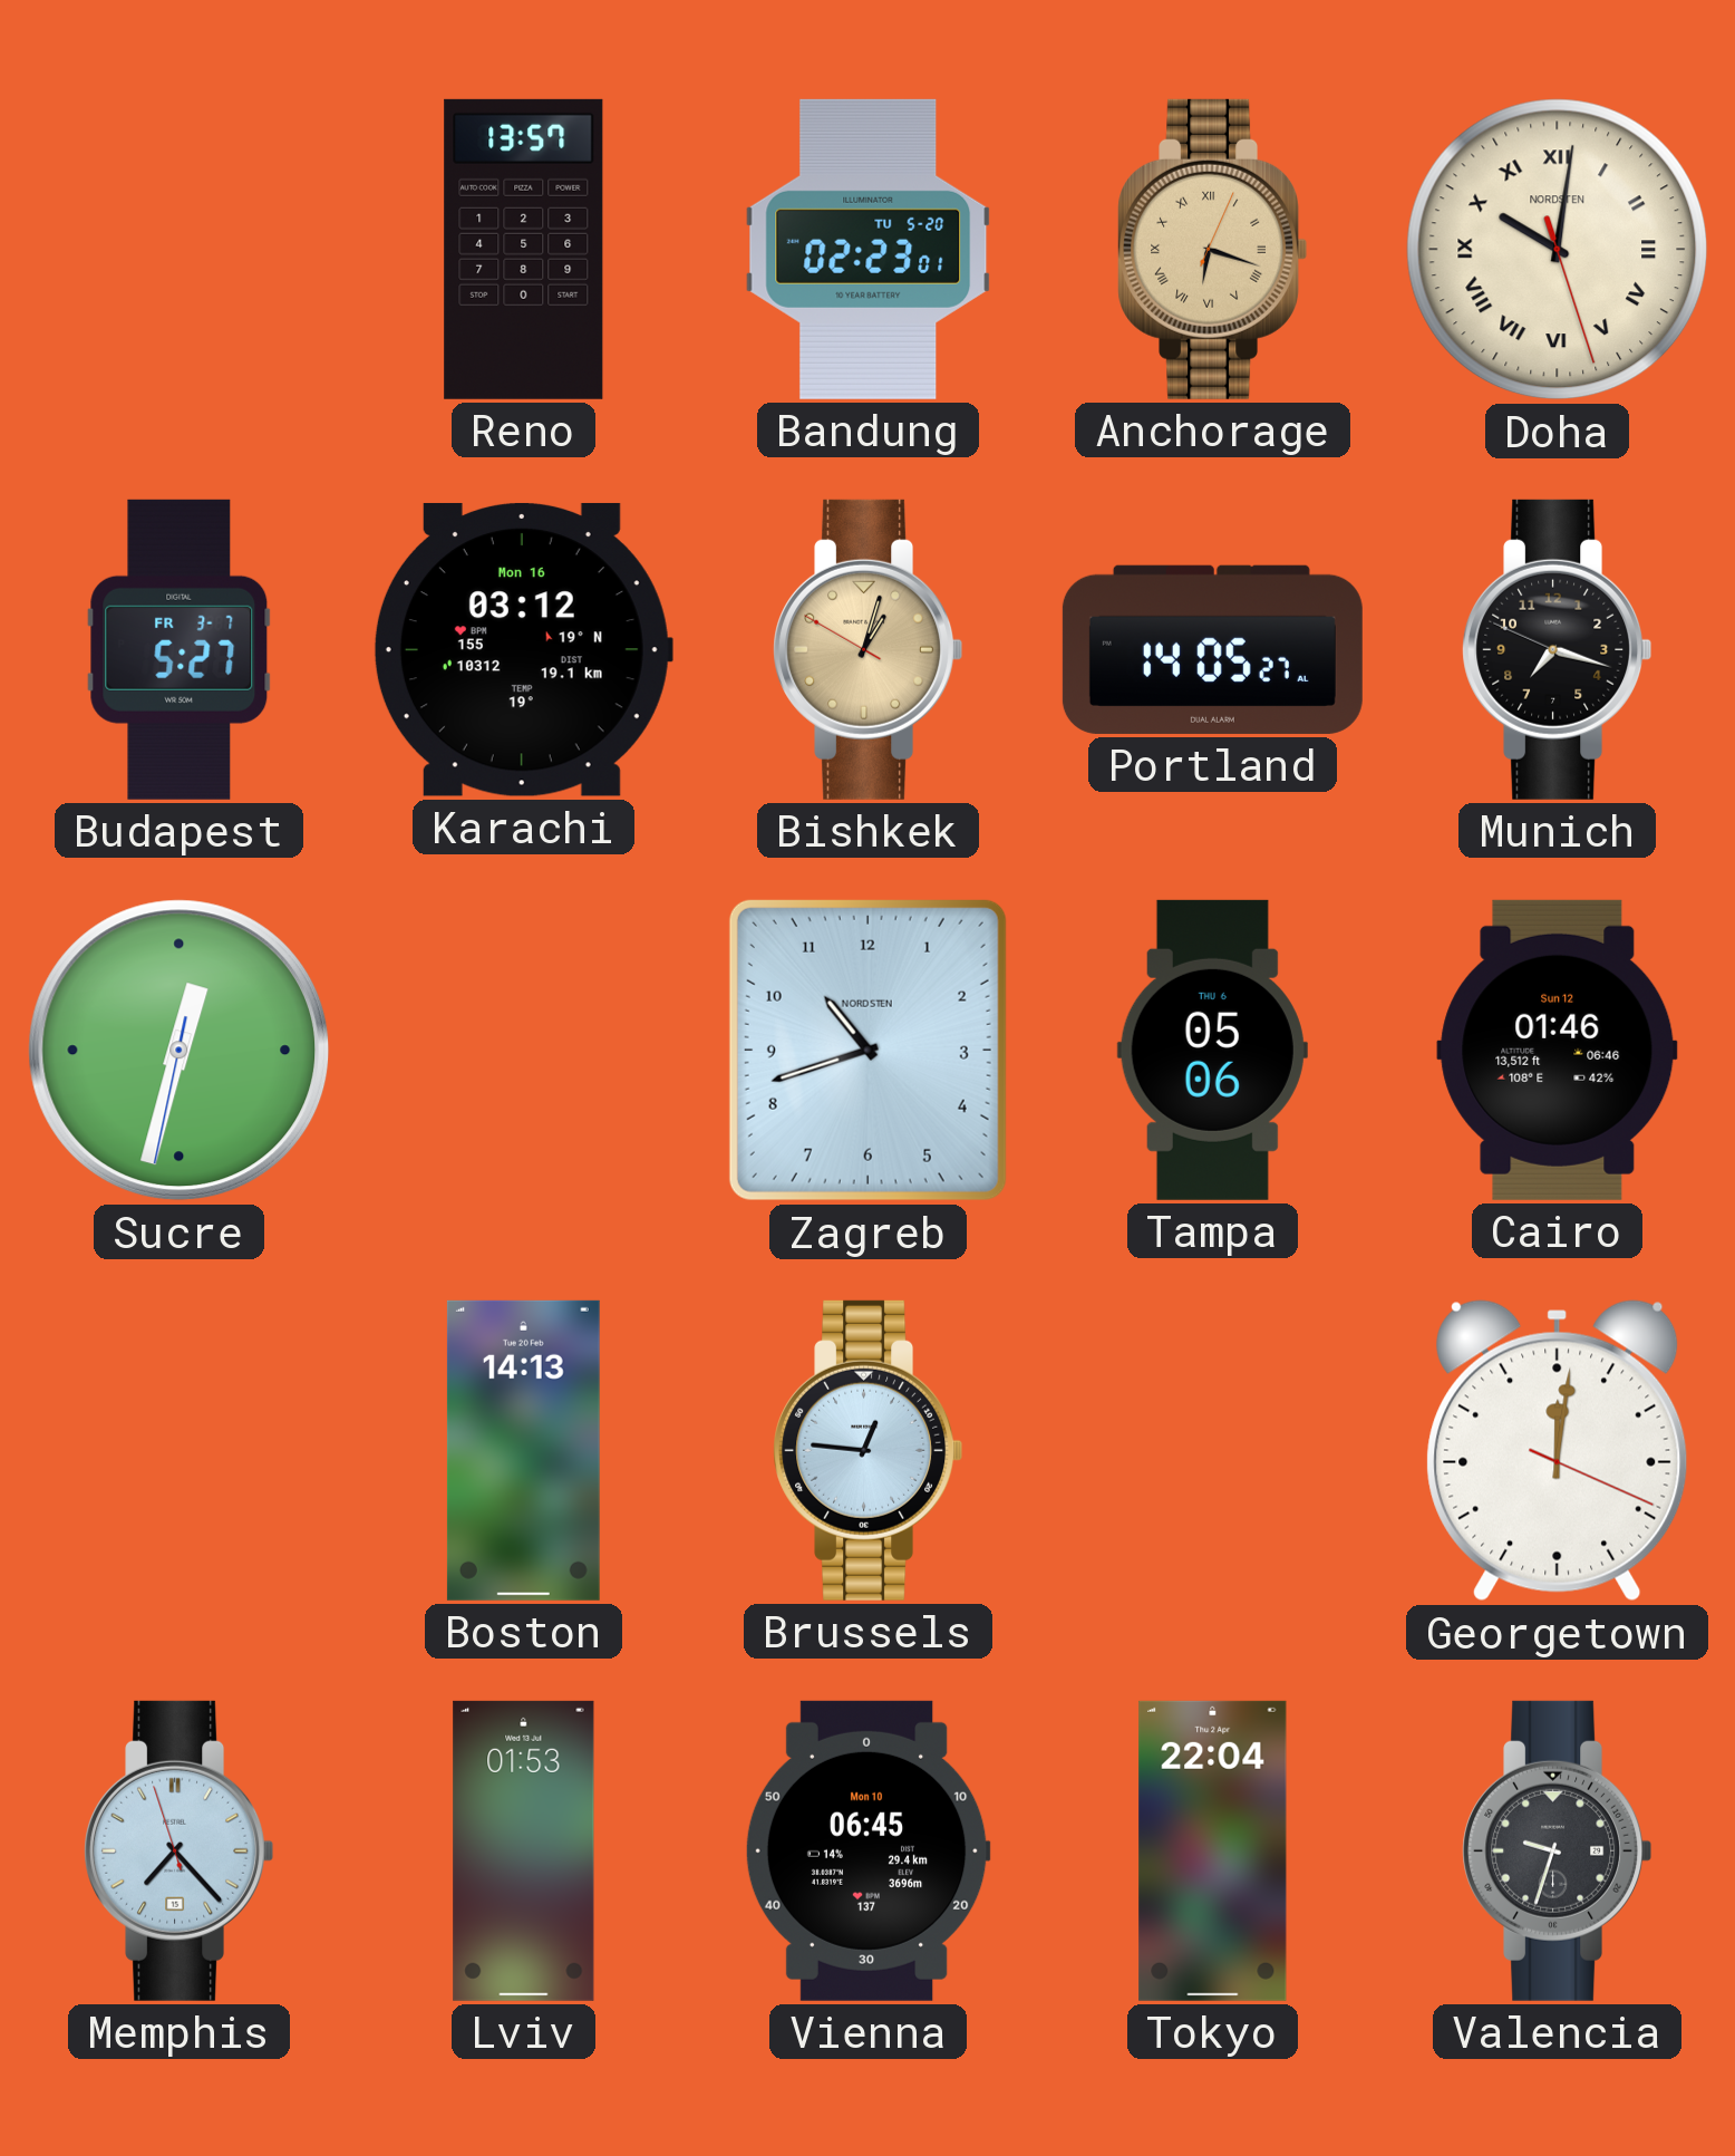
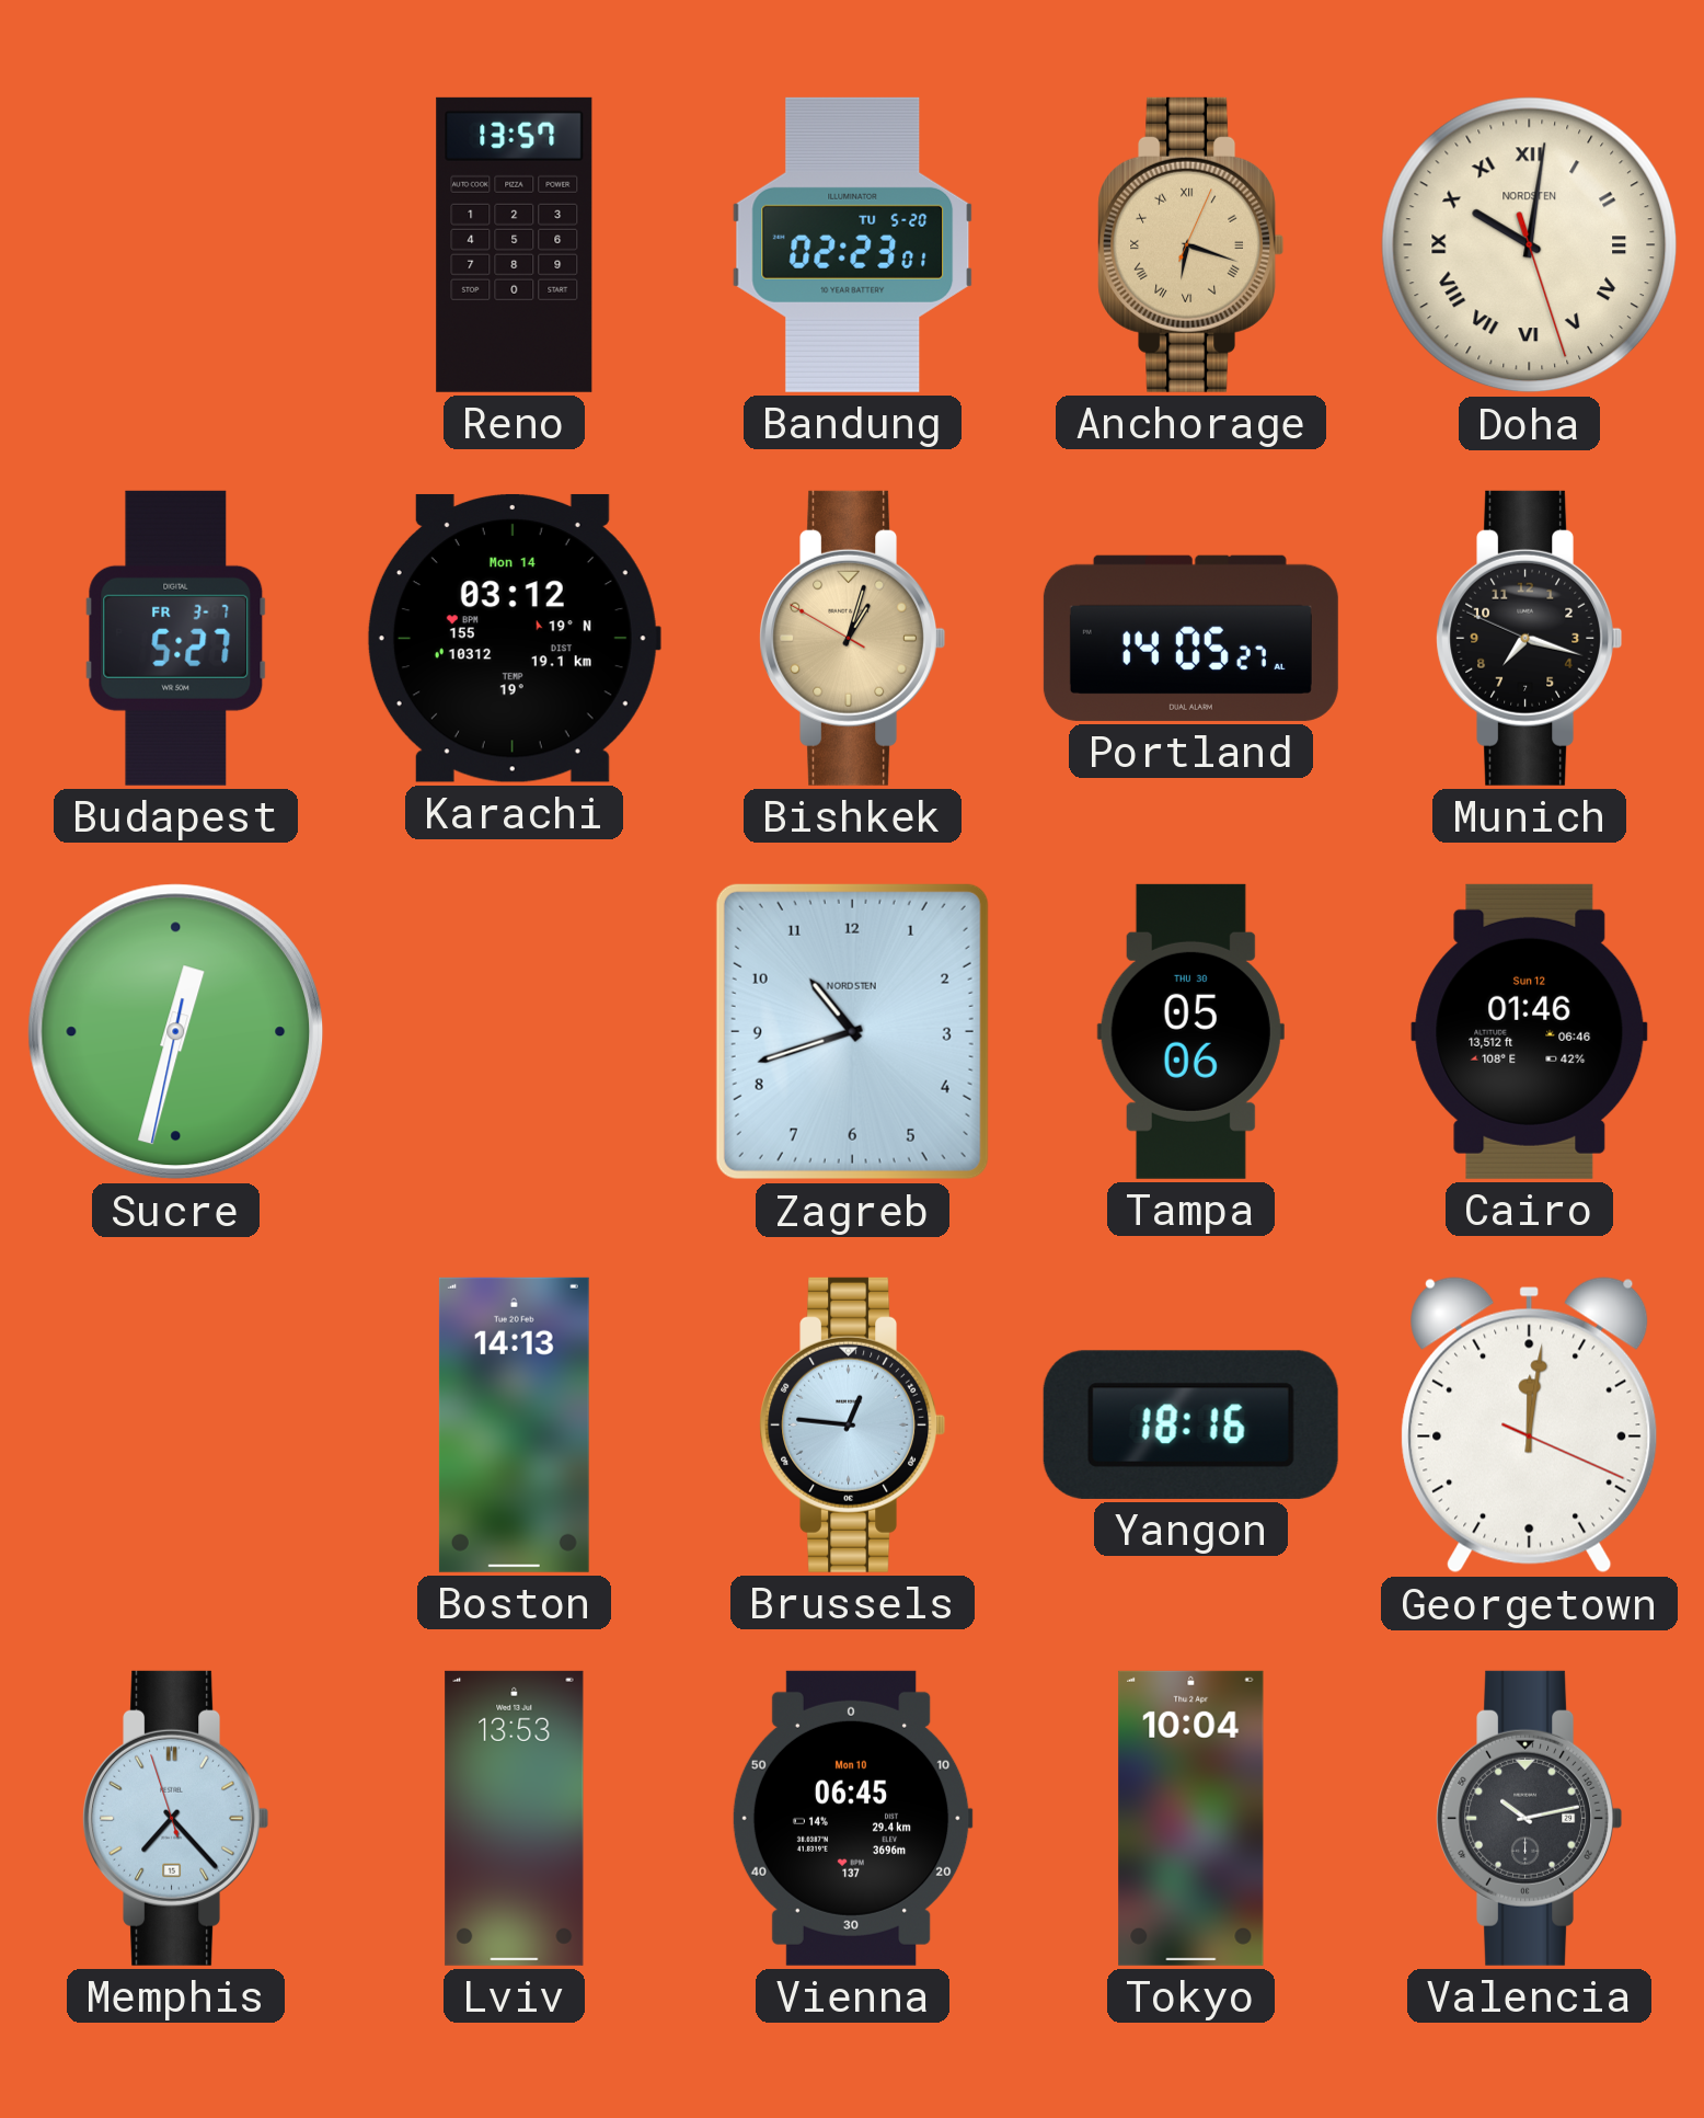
Karachi date: Mon 16 -> Mon 14
Tampa date: THU 6 -> THU 30
Yangon: none -> 18:16
Lviv: 01:53 -> 13:53
Tokyo: 22:04 -> 10:04
Valencia: 9:33 -> 10:13
